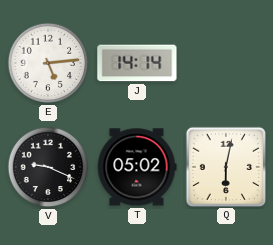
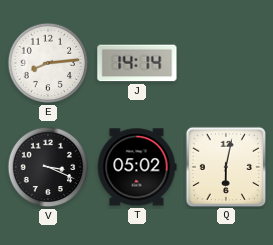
E: 5:14 -> 8:14
V: 9:19 -> 3:19
